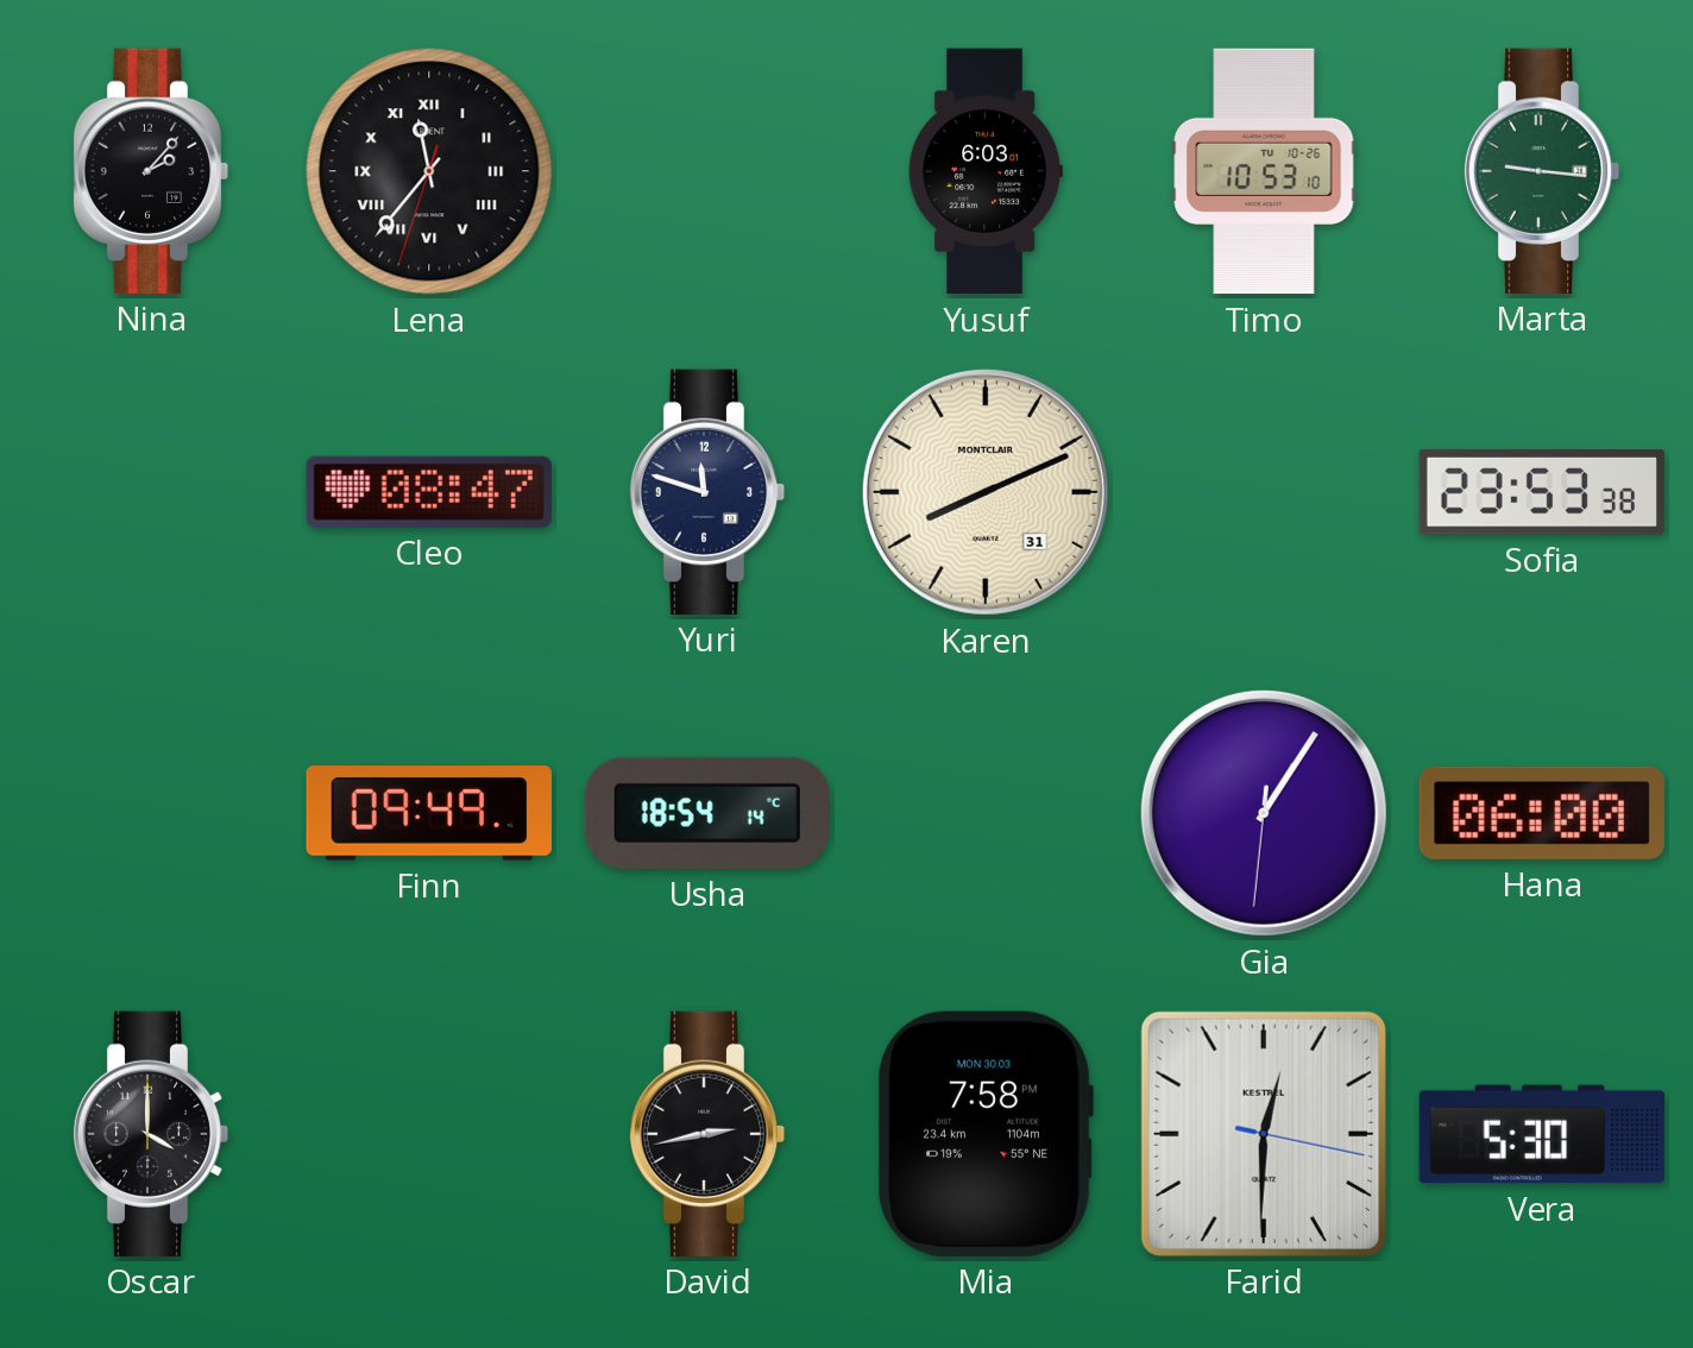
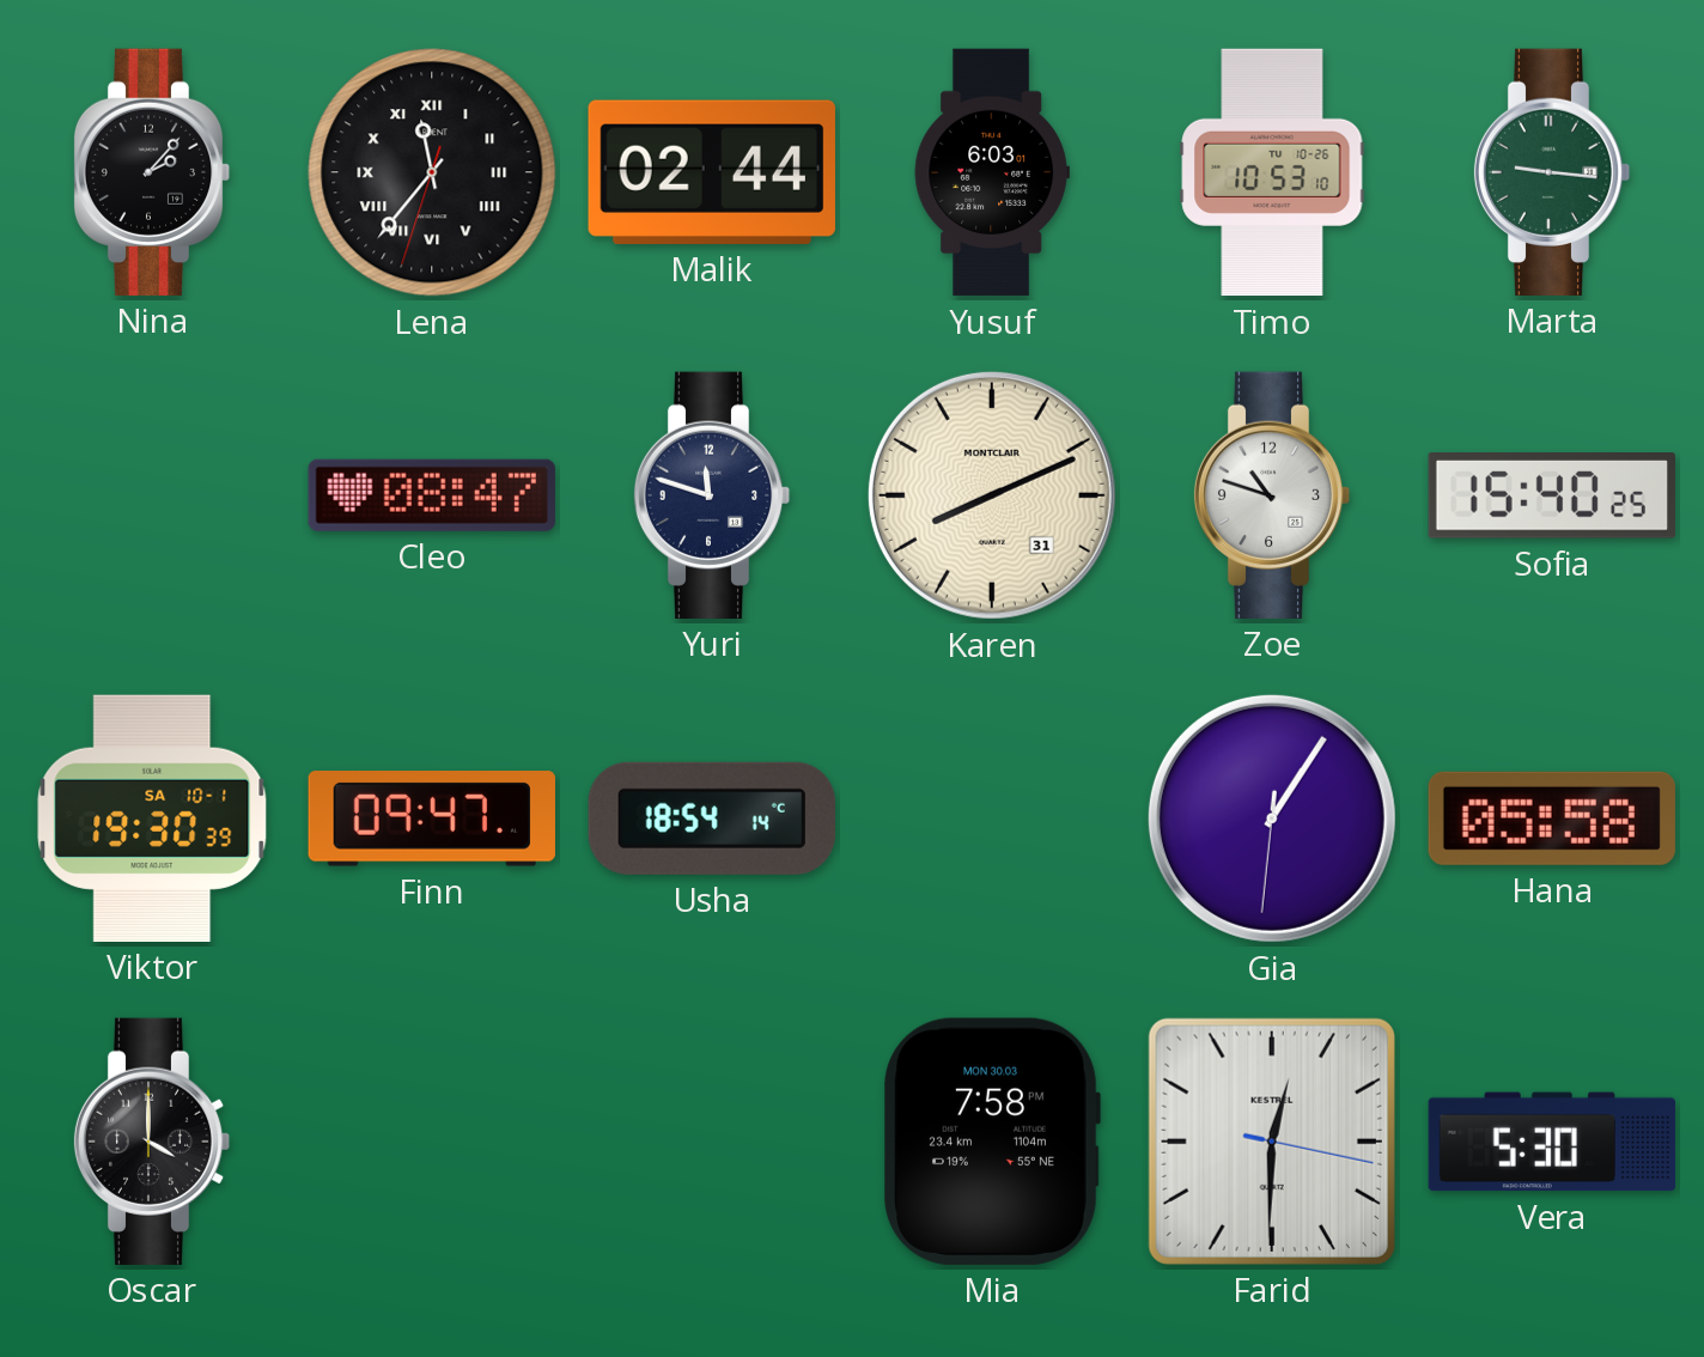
Malik: none -> 02:44
Zoe: none -> 10:48
Sofia: 23:53 -> 15:40
Viktor: none -> 19:30
Finn: 09:49 -> 09:47
Hana: 06:00 -> 05:58
David: 2:43 -> none
